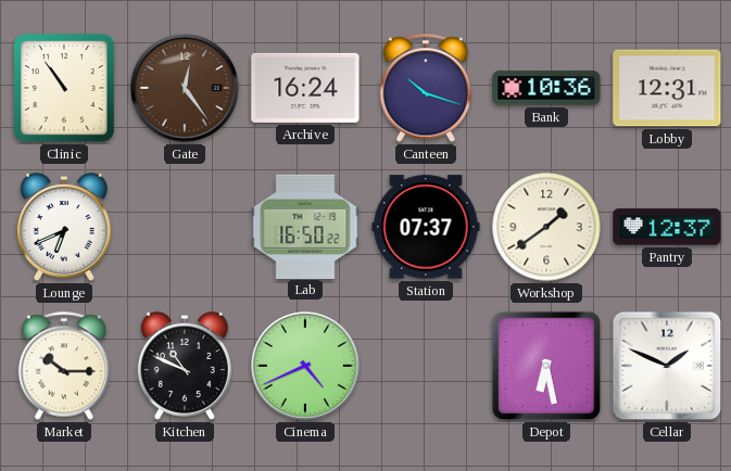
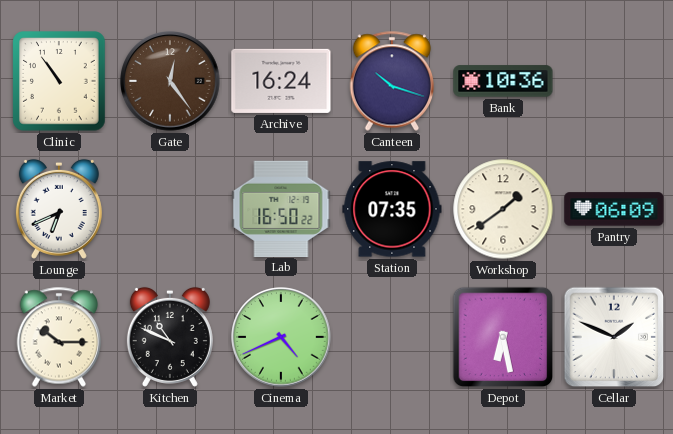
Lobby: 12:31 -> none
Station: 07:37 -> 07:35
Pantry: 12:37 -> 06:09
